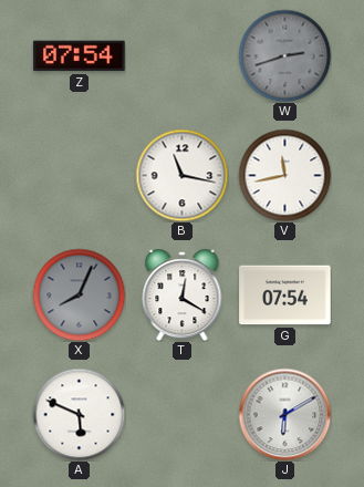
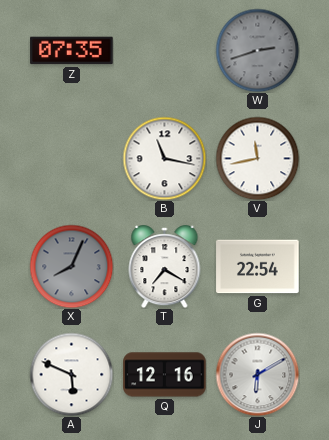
Z: 07:54 -> 07:35
T: 12:20 -> 7:20
G: 07:54 -> 22:54
Q: none -> 12:16
